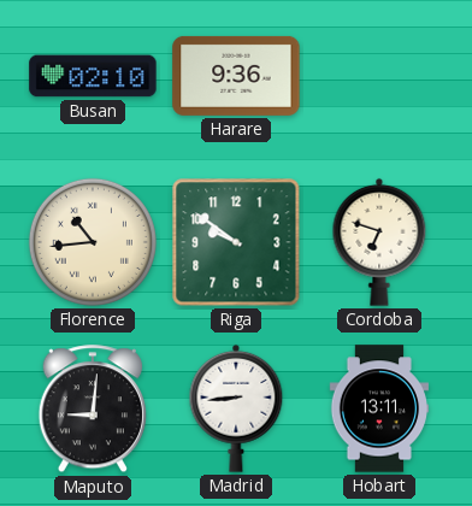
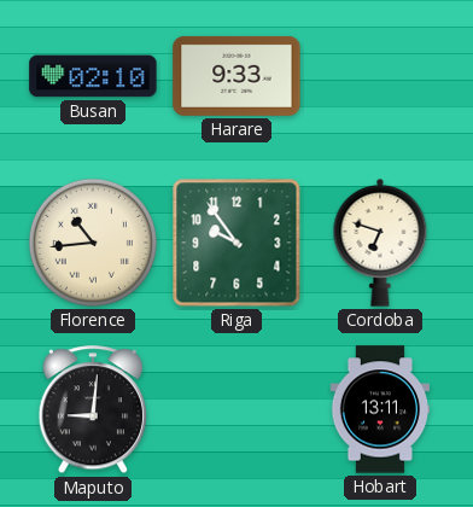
Harare: 9:36 -> 9:33
Riga: 9:51 -> 9:54
Madrid: 8:44 -> none
